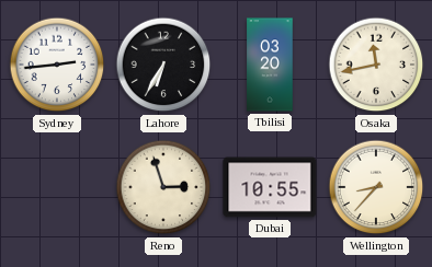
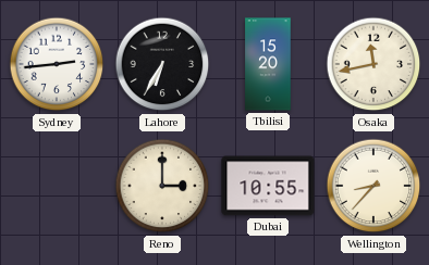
Tbilisi: 03:20 -> 15:20
Reno: 2:57 -> 3:00
